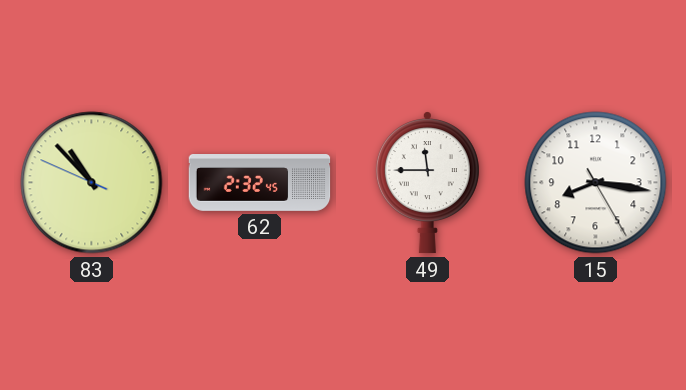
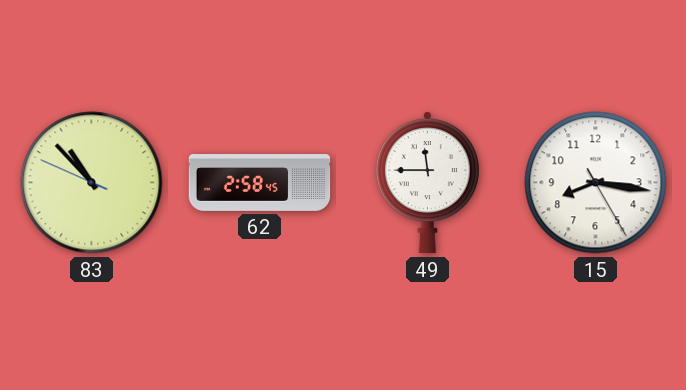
62: 2:32 -> 2:58
